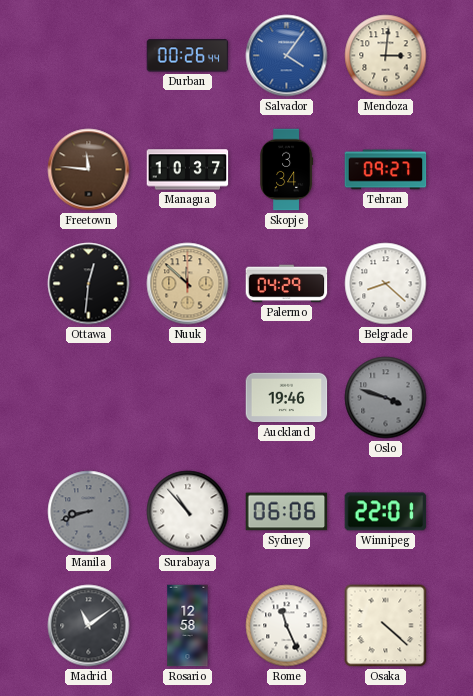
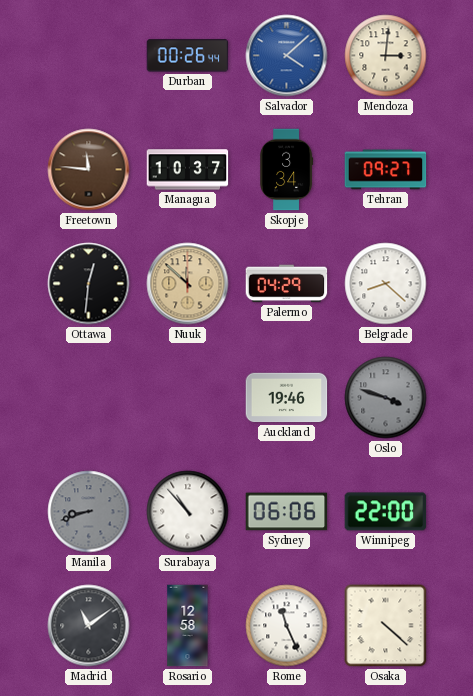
Salvador: 4:06 -> 4:08
Winnipeg: 22:01 -> 22:00
